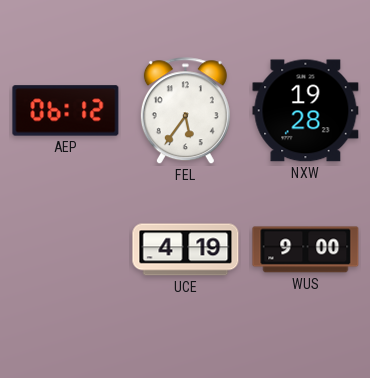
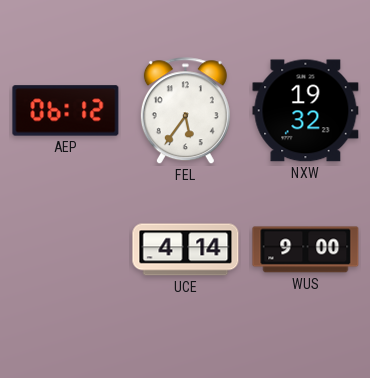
NXW: 19:28 -> 19:32
UCE: 4:19 -> 4:14
